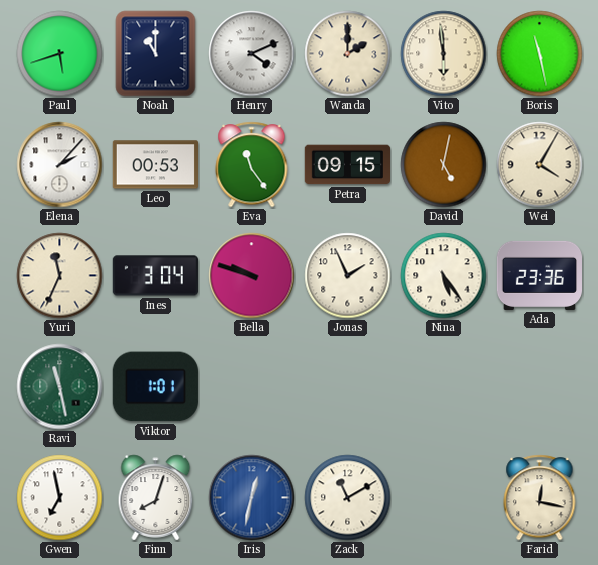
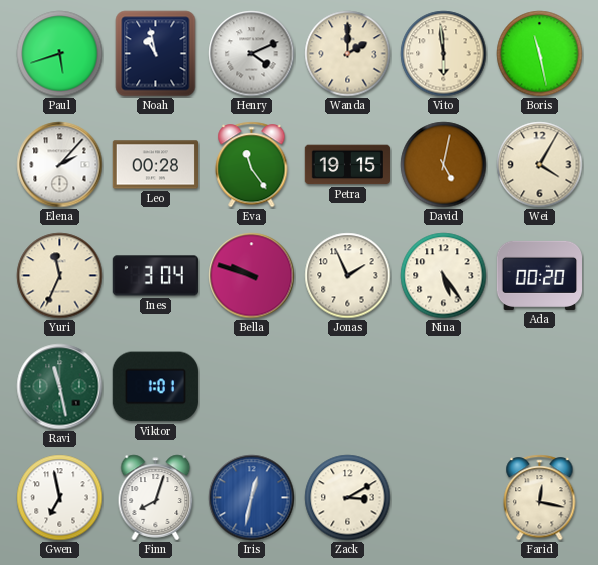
Noah: 11:00 -> 10:58
Leo: 00:53 -> 00:28
Petra: 09:15 -> 19:15
Ada: 23:36 -> 00:20
Zack: 11:10 -> 3:10
